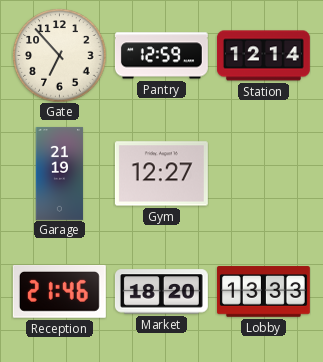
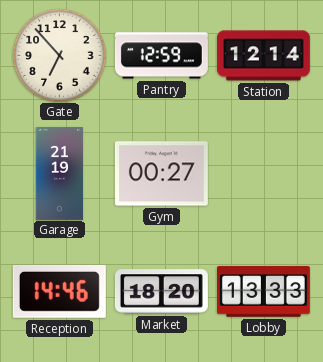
Gym: 12:27 -> 00:27
Reception: 21:46 -> 14:46
